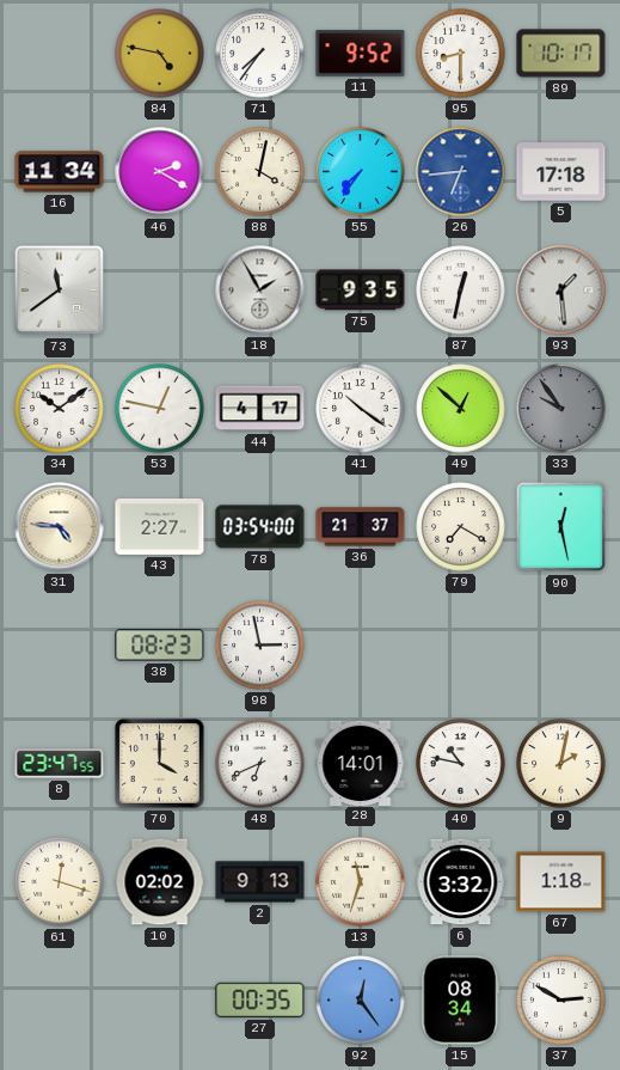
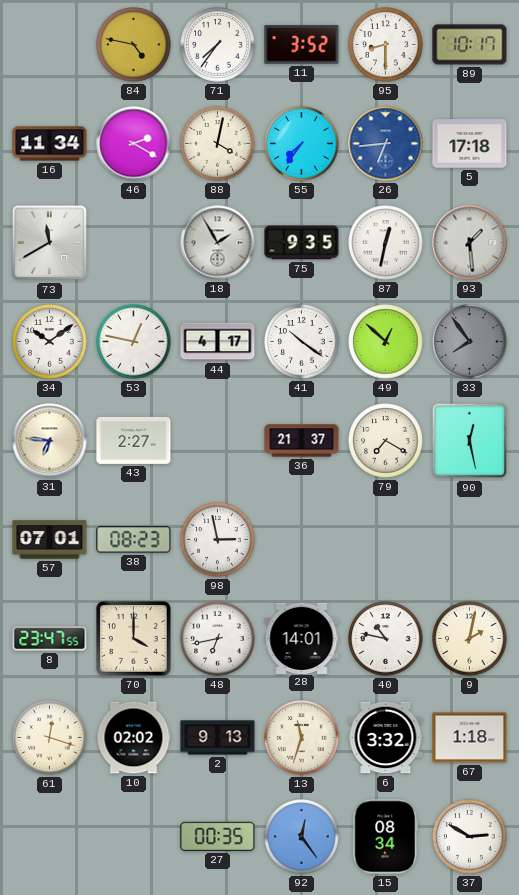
11: 9:52 -> 3:52
73: 11:39 -> 11:40
33: 9:54 -> 7:54
31: 4:46 -> 6:46
78: 03:54 -> none
57: none -> 07:01
48: 6:41 -> 6:43
